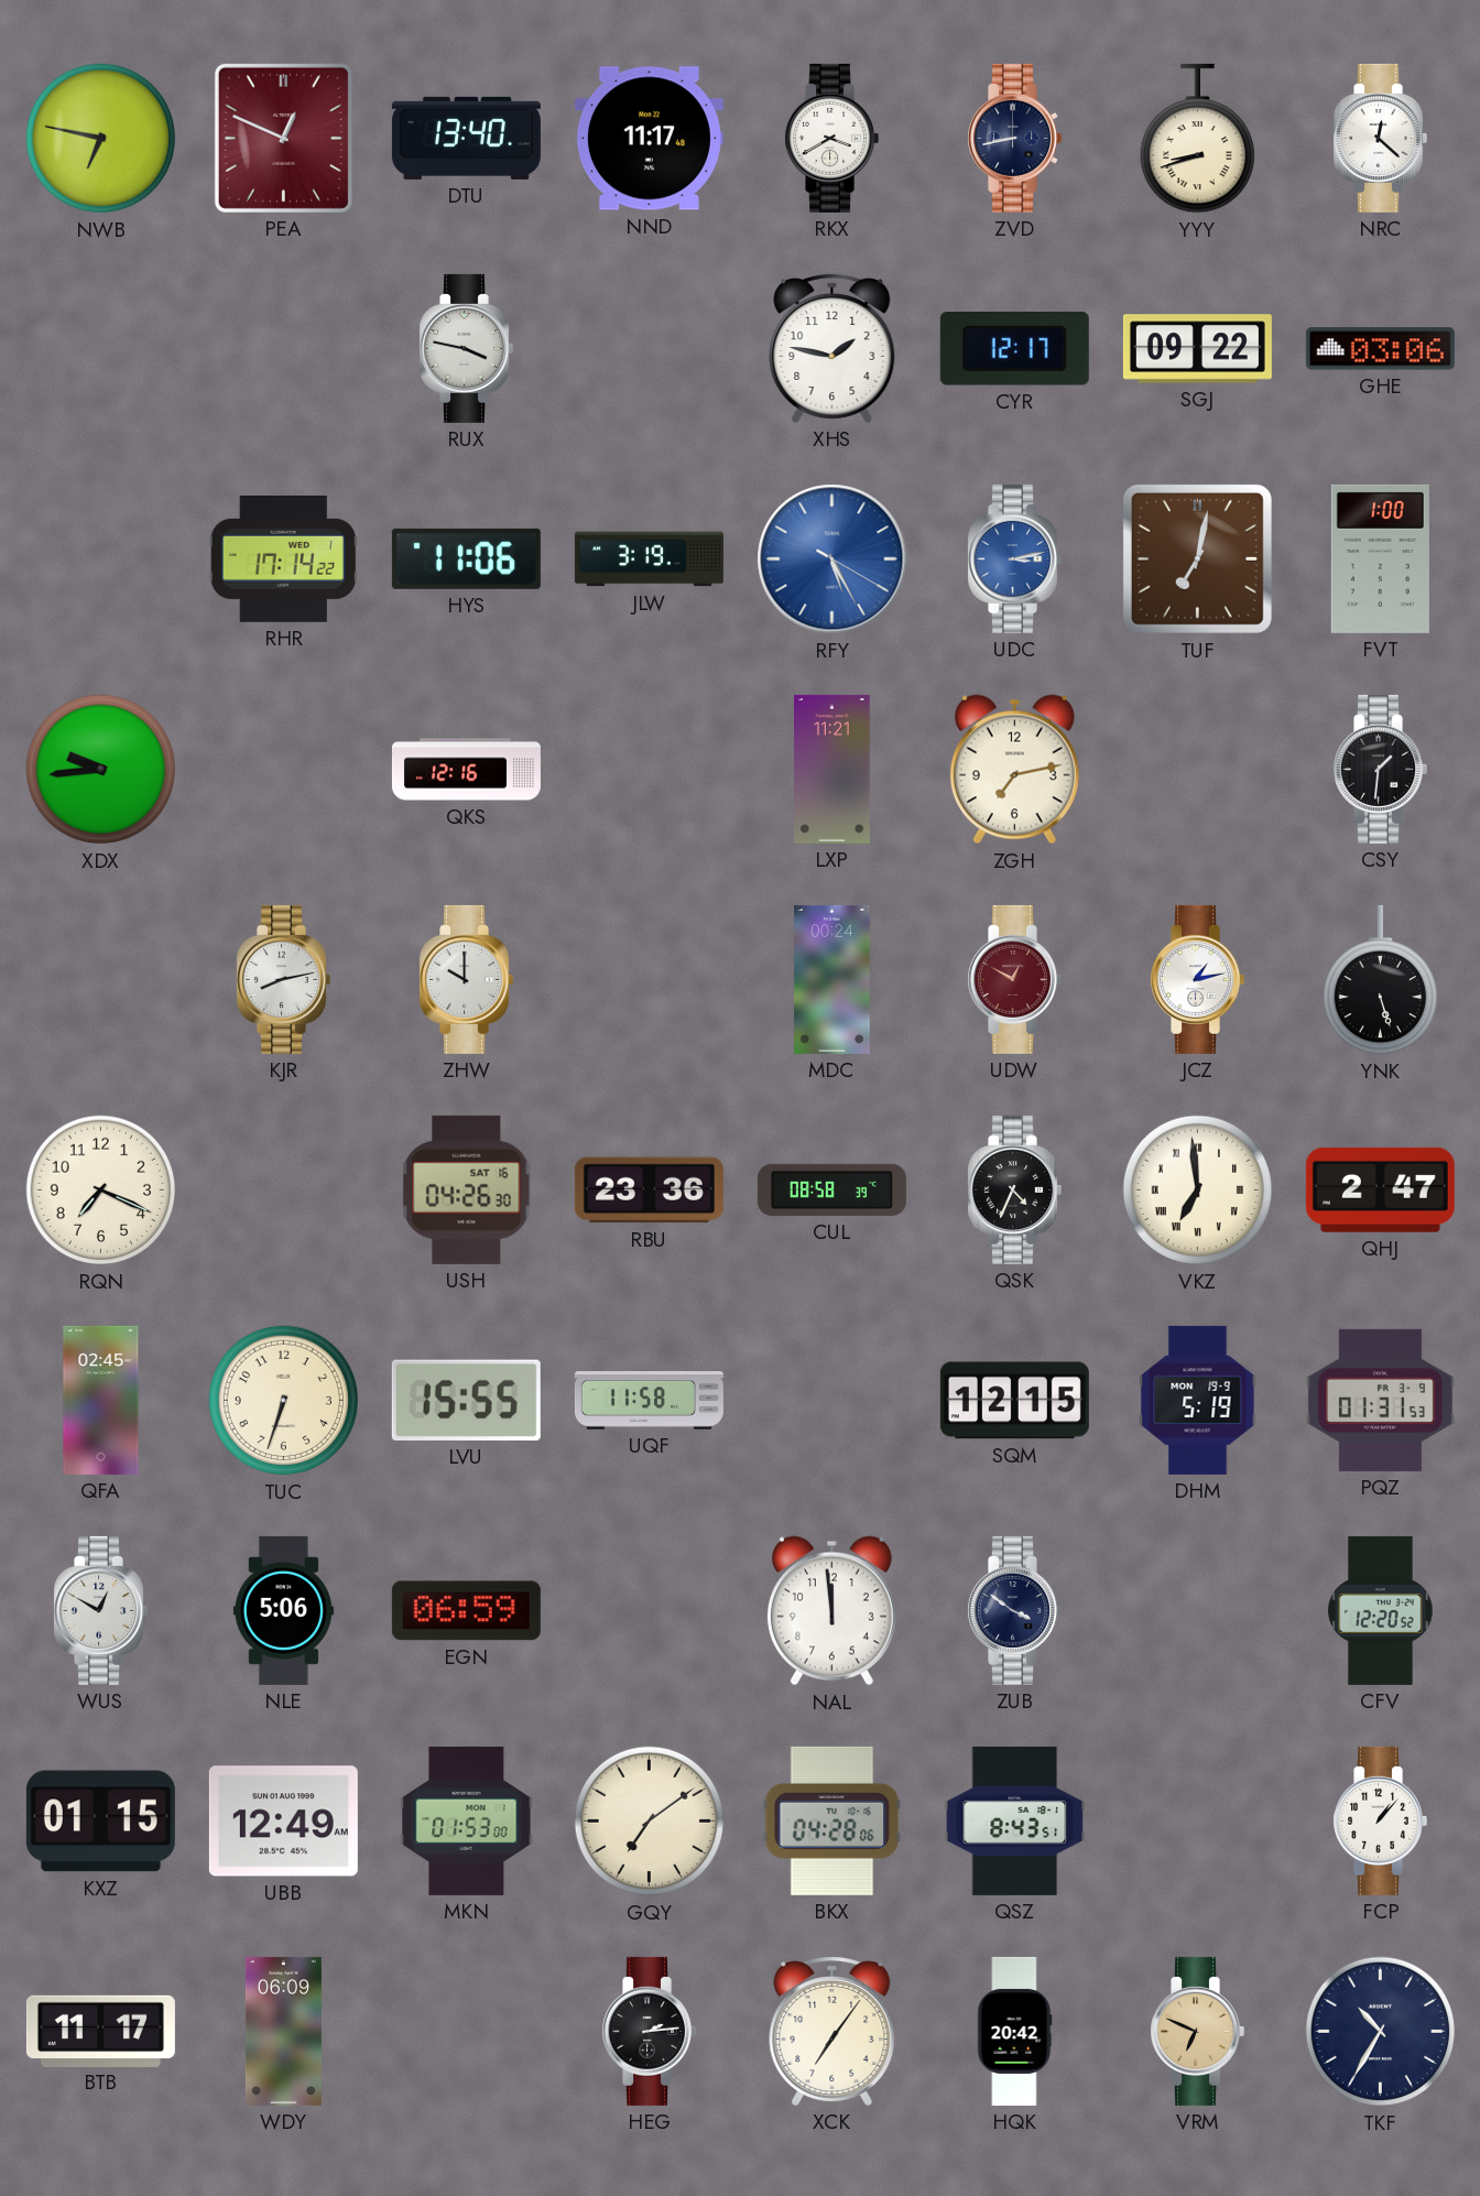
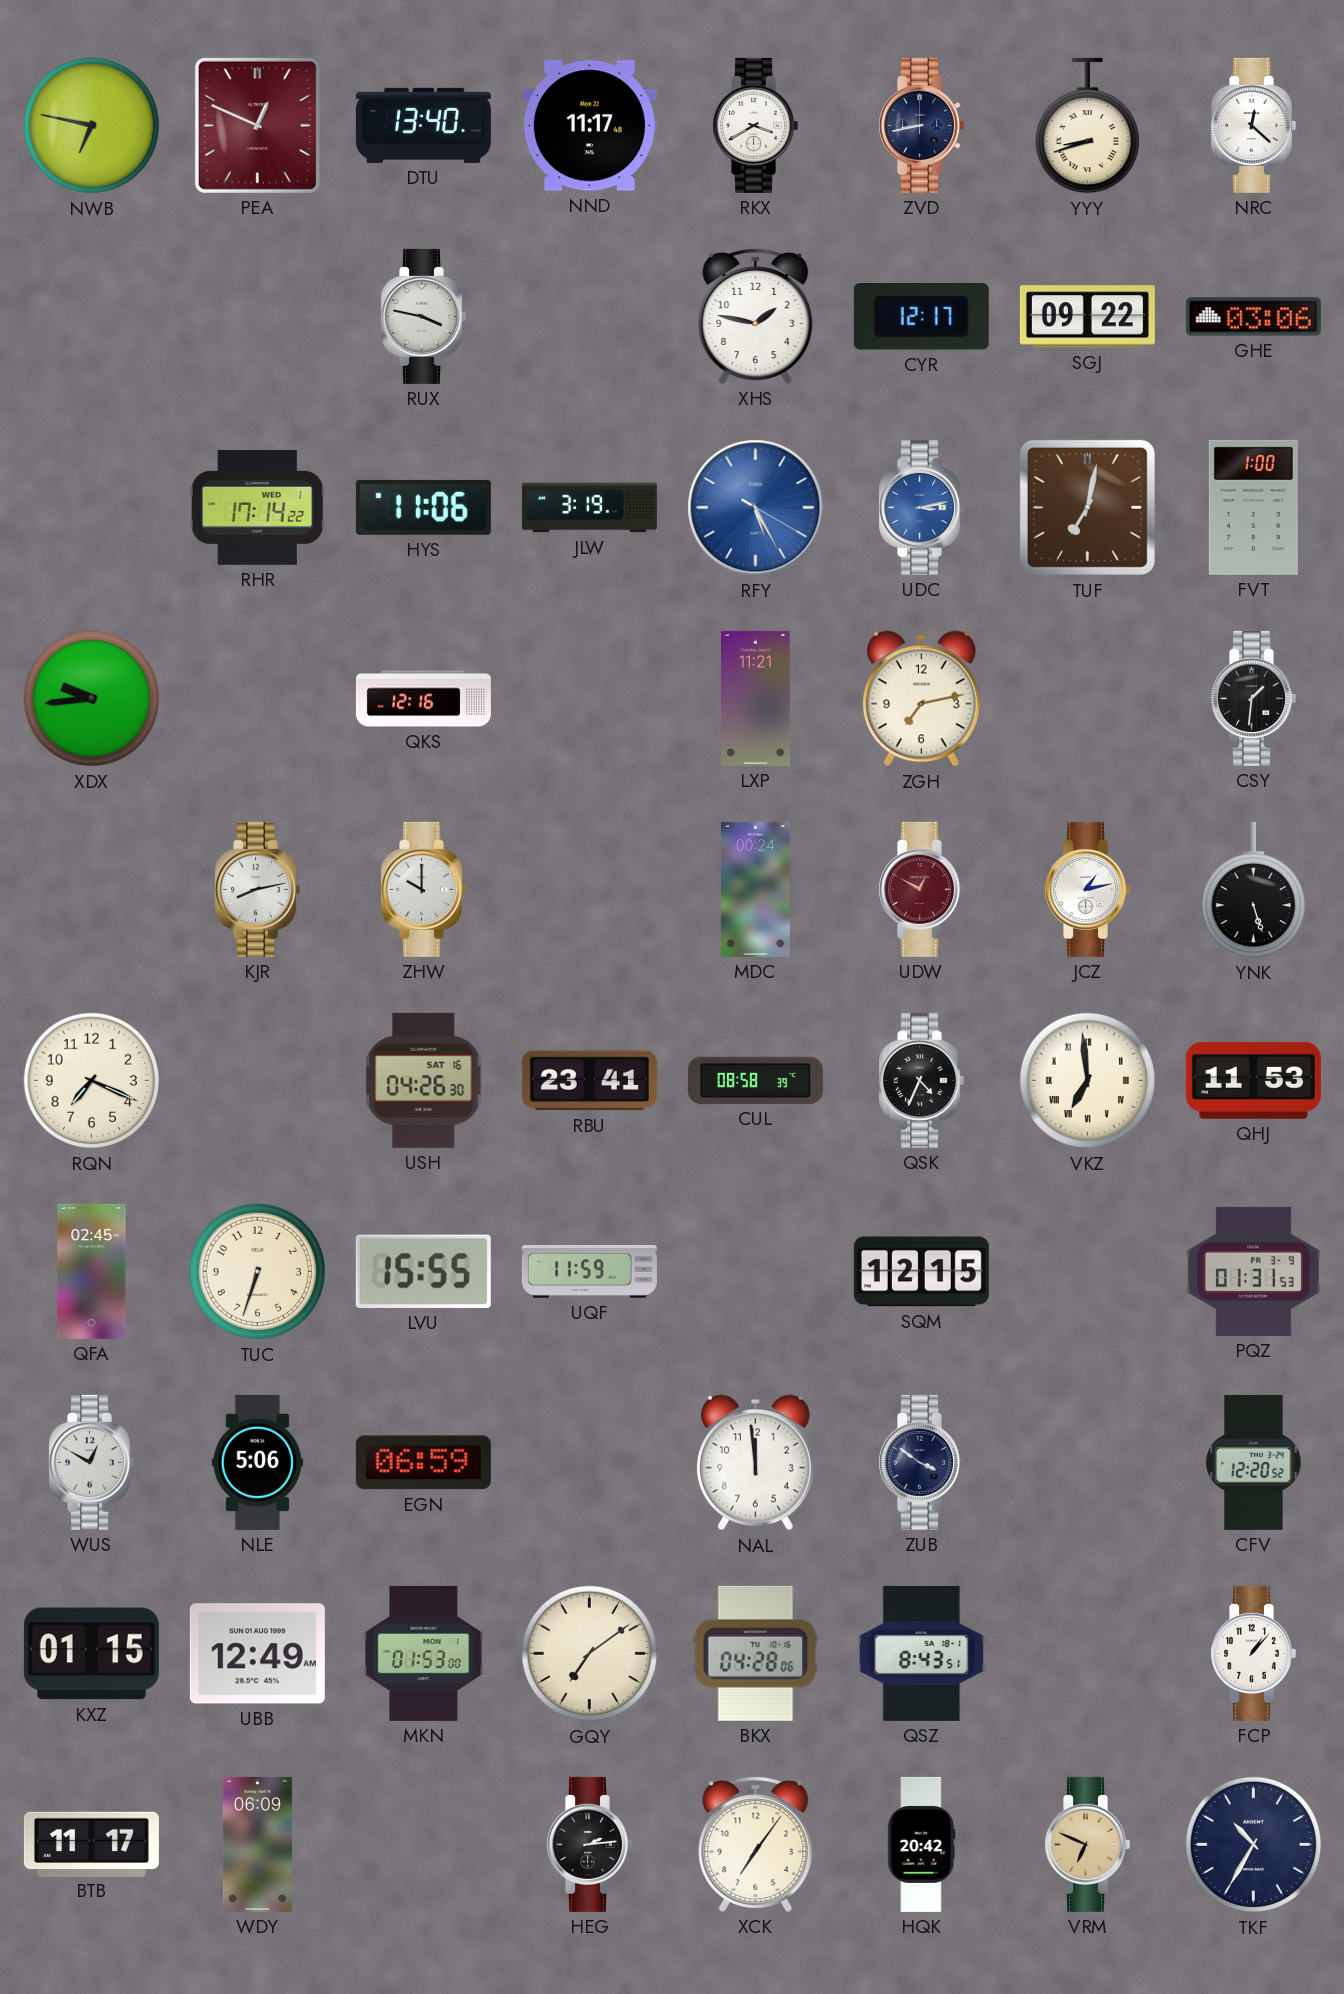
RBU: 23:36 -> 23:41
QHJ: 2:47 -> 11:53
UQF: 11:58 -> 11:59
DHM: 5:19 -> none
